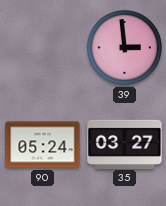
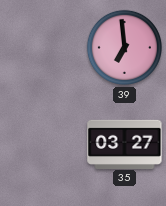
39: 2:59 -> 6:59
90: 05:24 -> none
